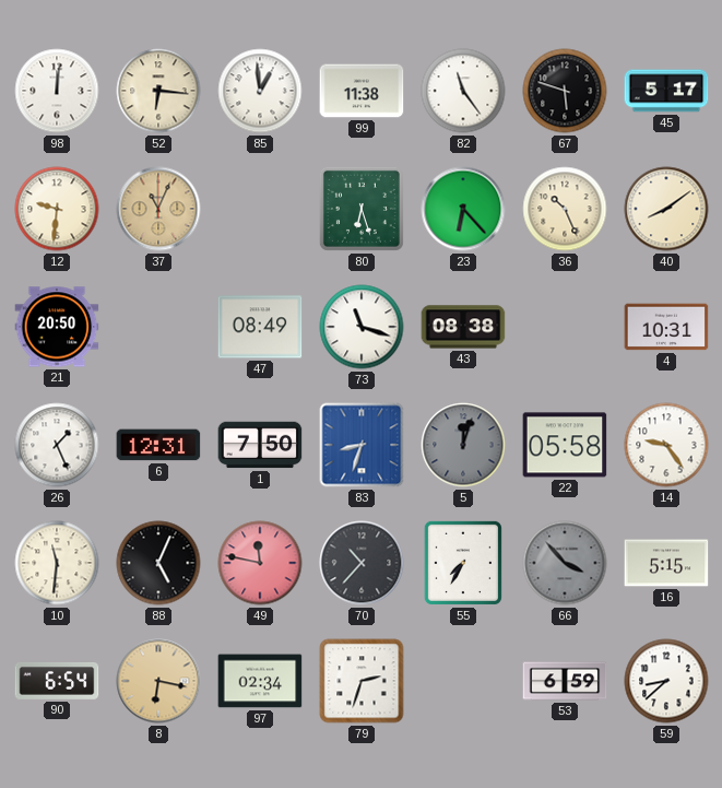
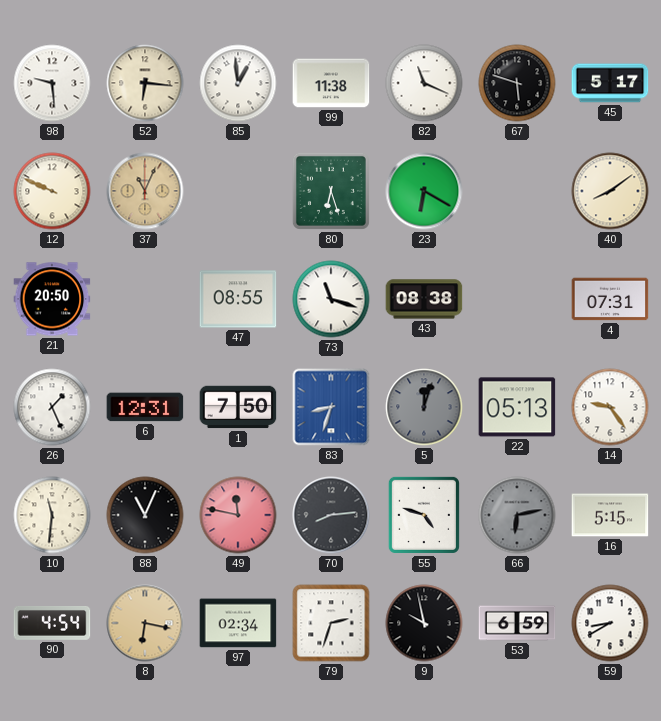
98: 12:01 -> 9:29
82: 11:24 -> 11:19
12: 9:31 -> 9:49
23: 6:23 -> 6:20
36: 10:26 -> none
47: 08:49 -> 08:55
4: 10:31 -> 07:31
22: 05:58 -> 05:13
88: 5:04 -> 11:04
70: 10:37 -> 8:14
55: 7:35 -> 4:48
66: 3:53 -> 6:13
90: 6:54 -> 4:54
9: none -> 9:58
59: 8:38 -> 8:40
